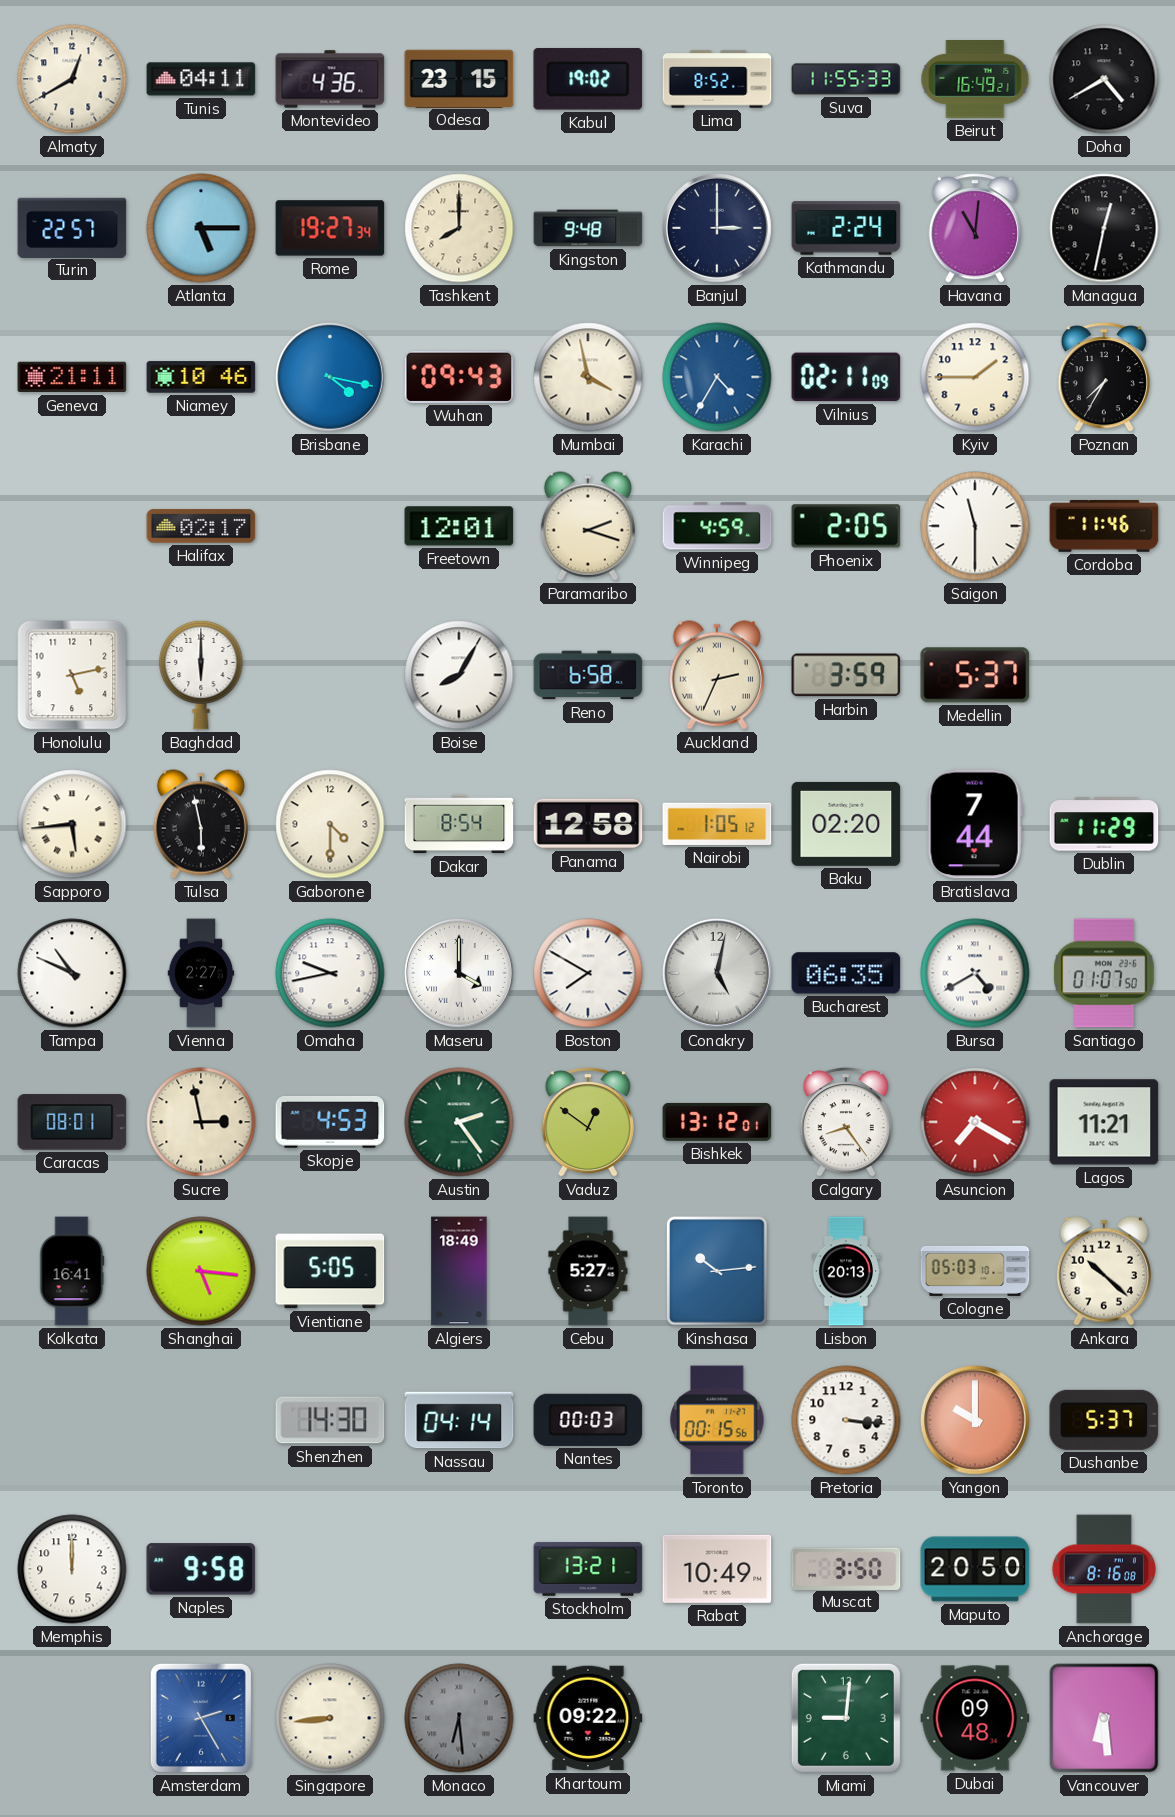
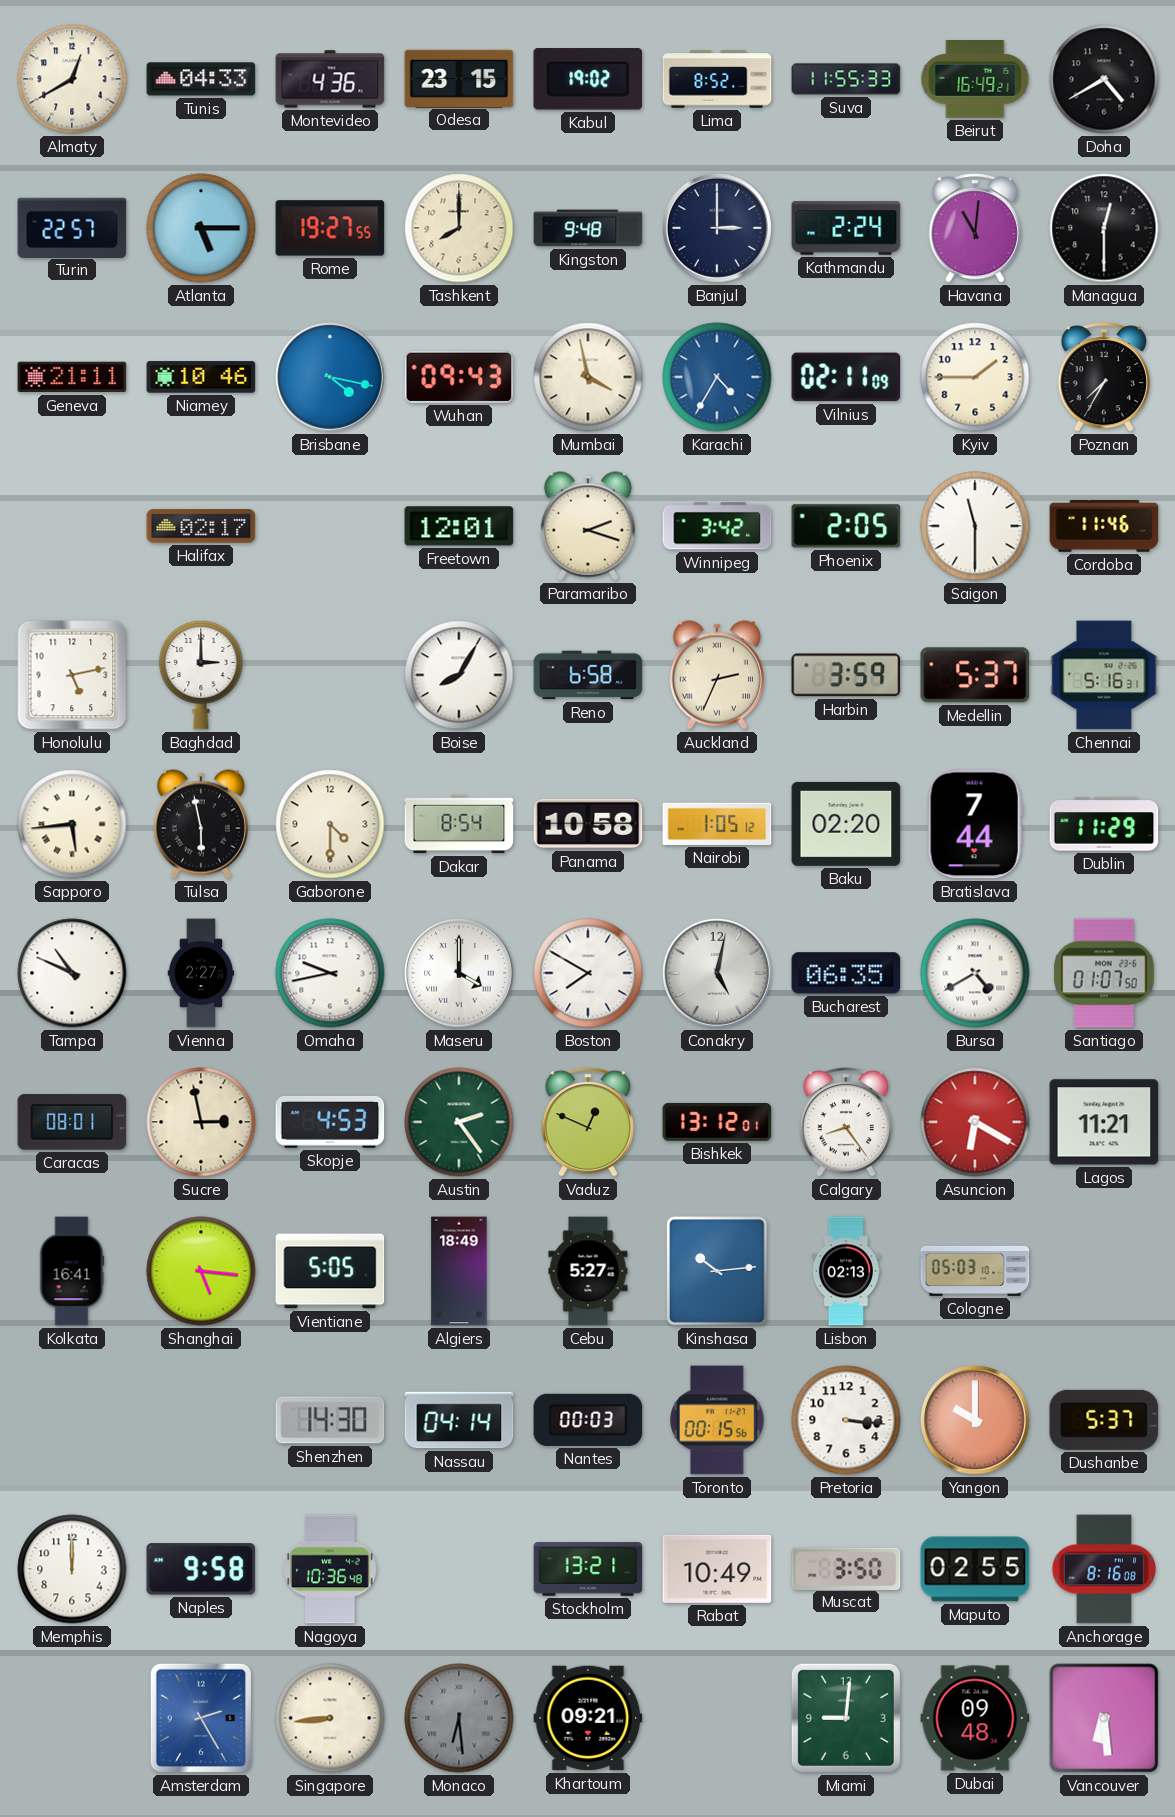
Tunis: 04:11 -> 04:33
Rome: 19:27:34 -> 19:27:55
Managua: 12:32 -> 12:30
Winnipeg: 4:59 -> 3:42
Baghdad: 6:00 -> 3:00
Chennai: none -> 5:16
Panama: 12:58 -> 10:58
Vaduz: 12:51 -> 12:49
Asuncion: 7:20 -> 6:20
Lisbon: 20:13 -> 02:13
Ankara: 10:22 -> none
Nagoya: none -> 10:36
Maputo: 20:50 -> 02:55
Khartoum: 09:22 -> 09:21
